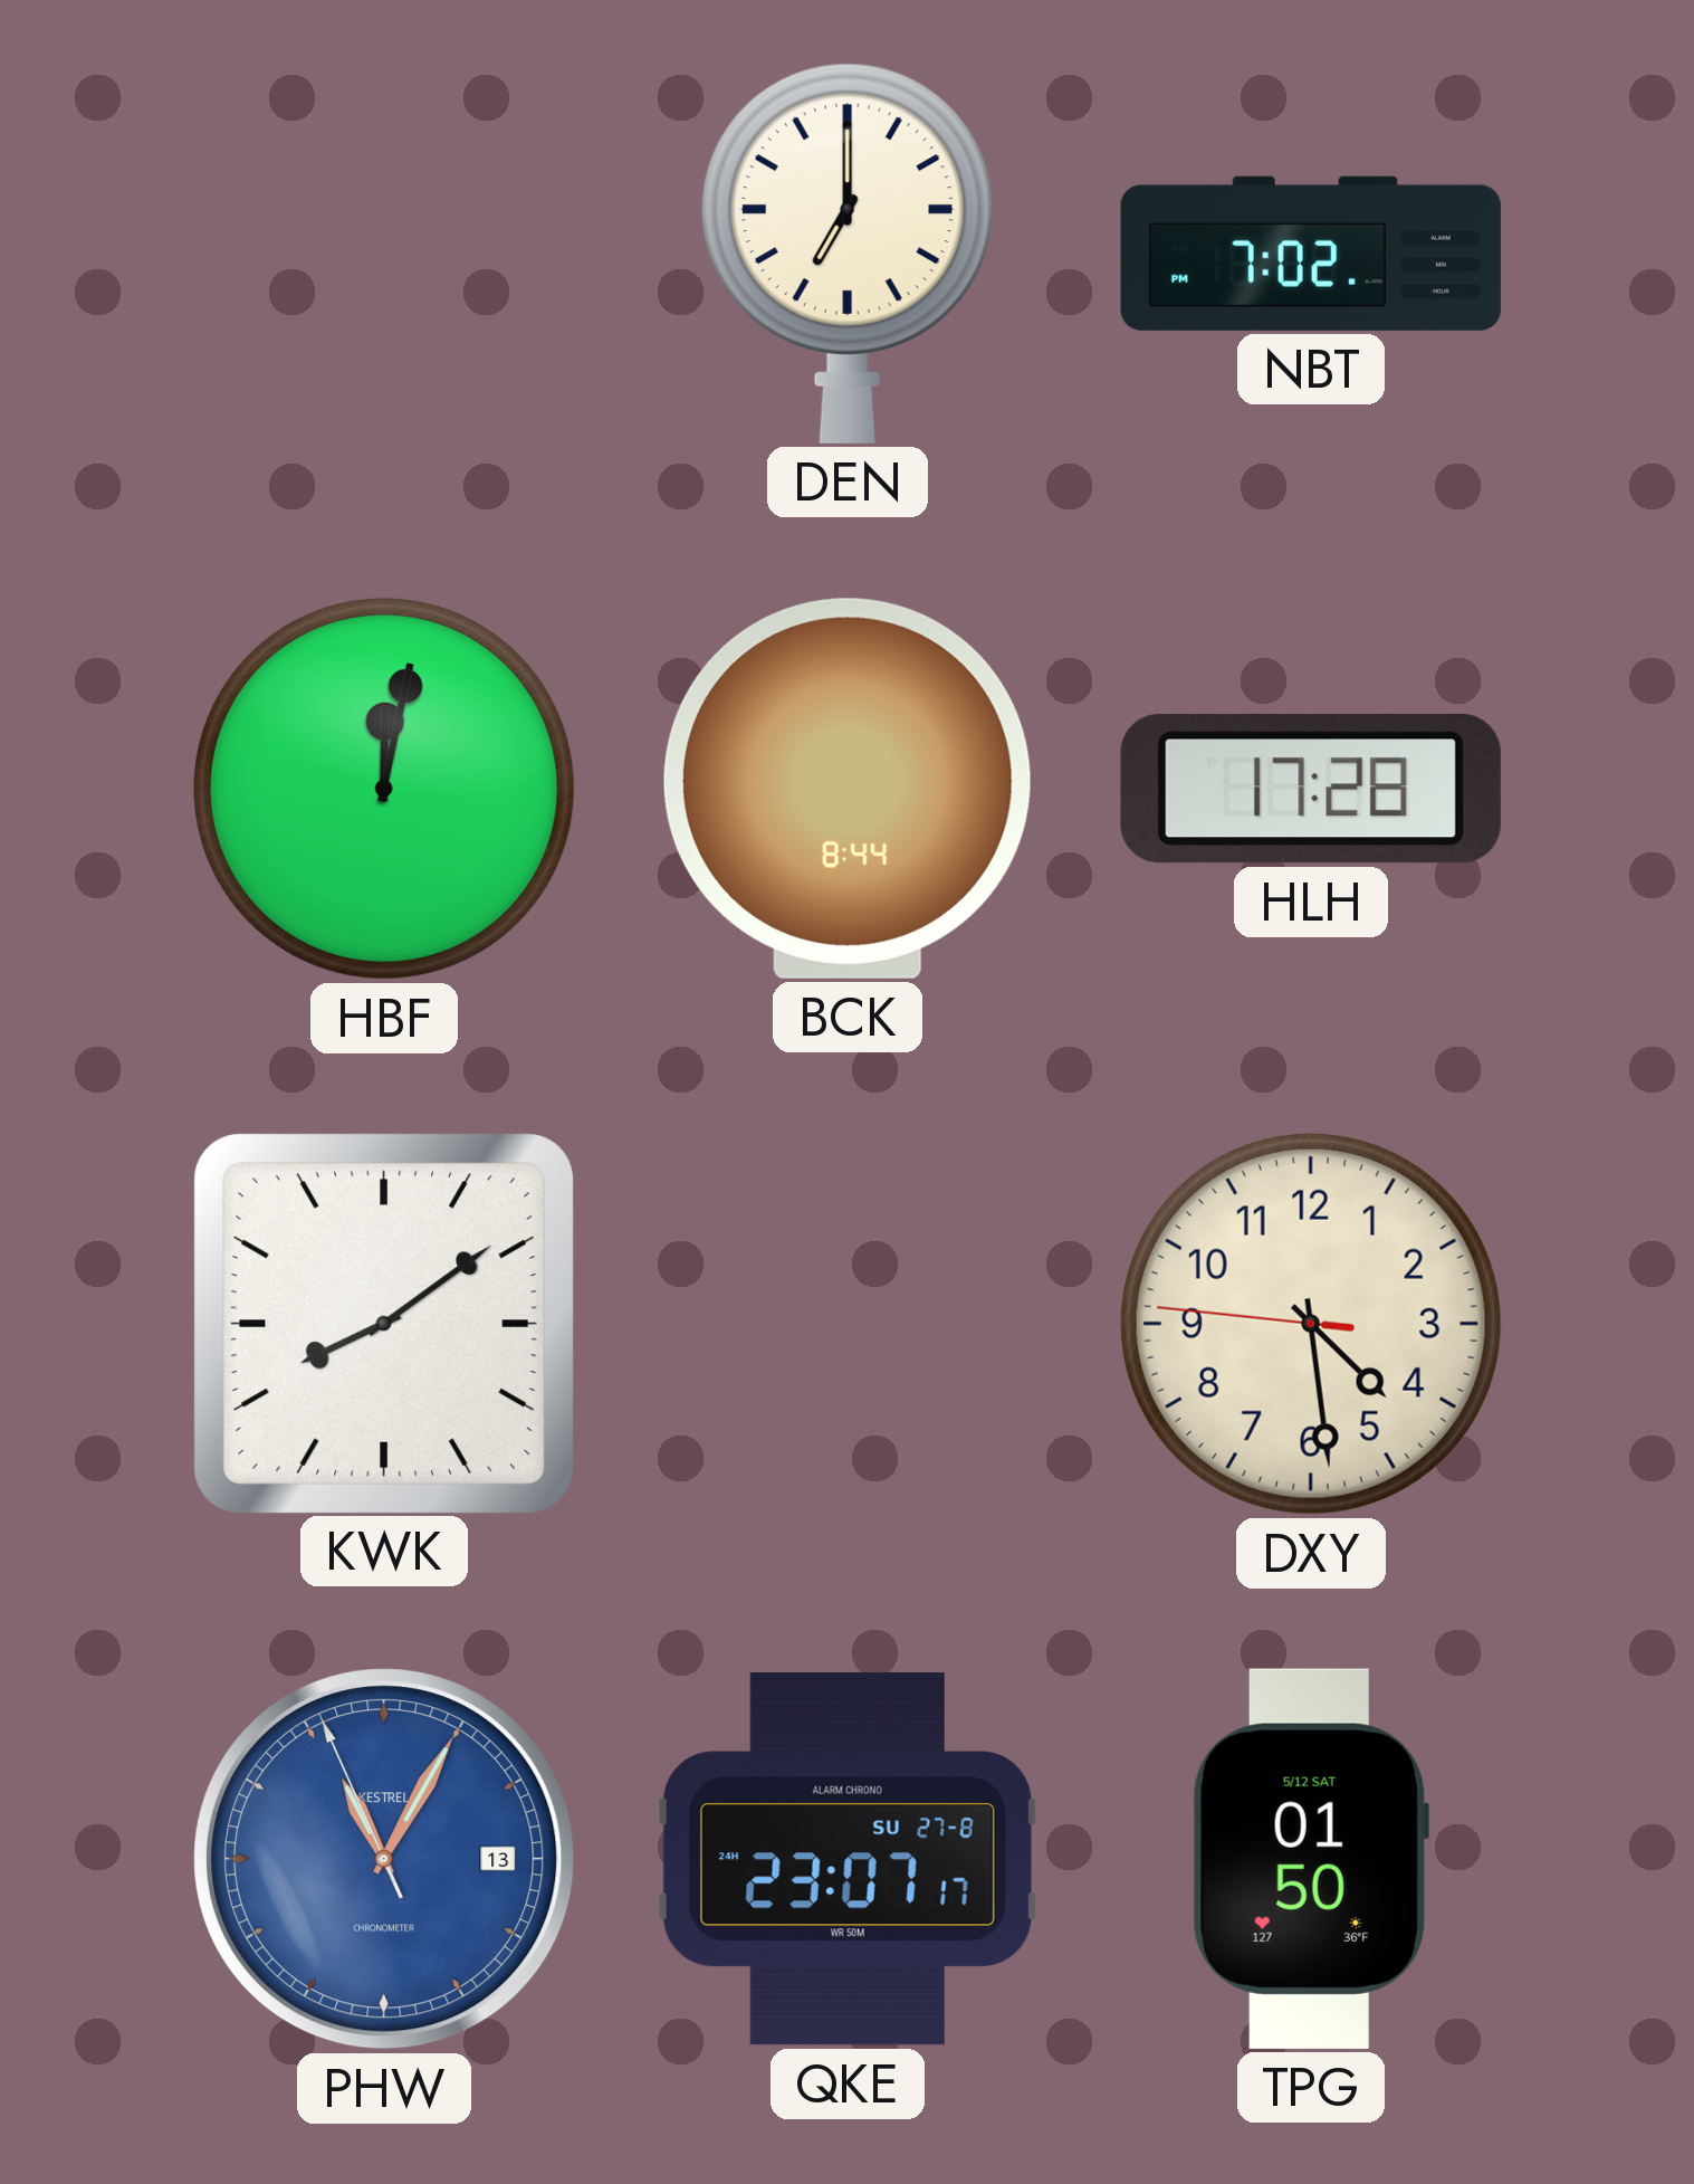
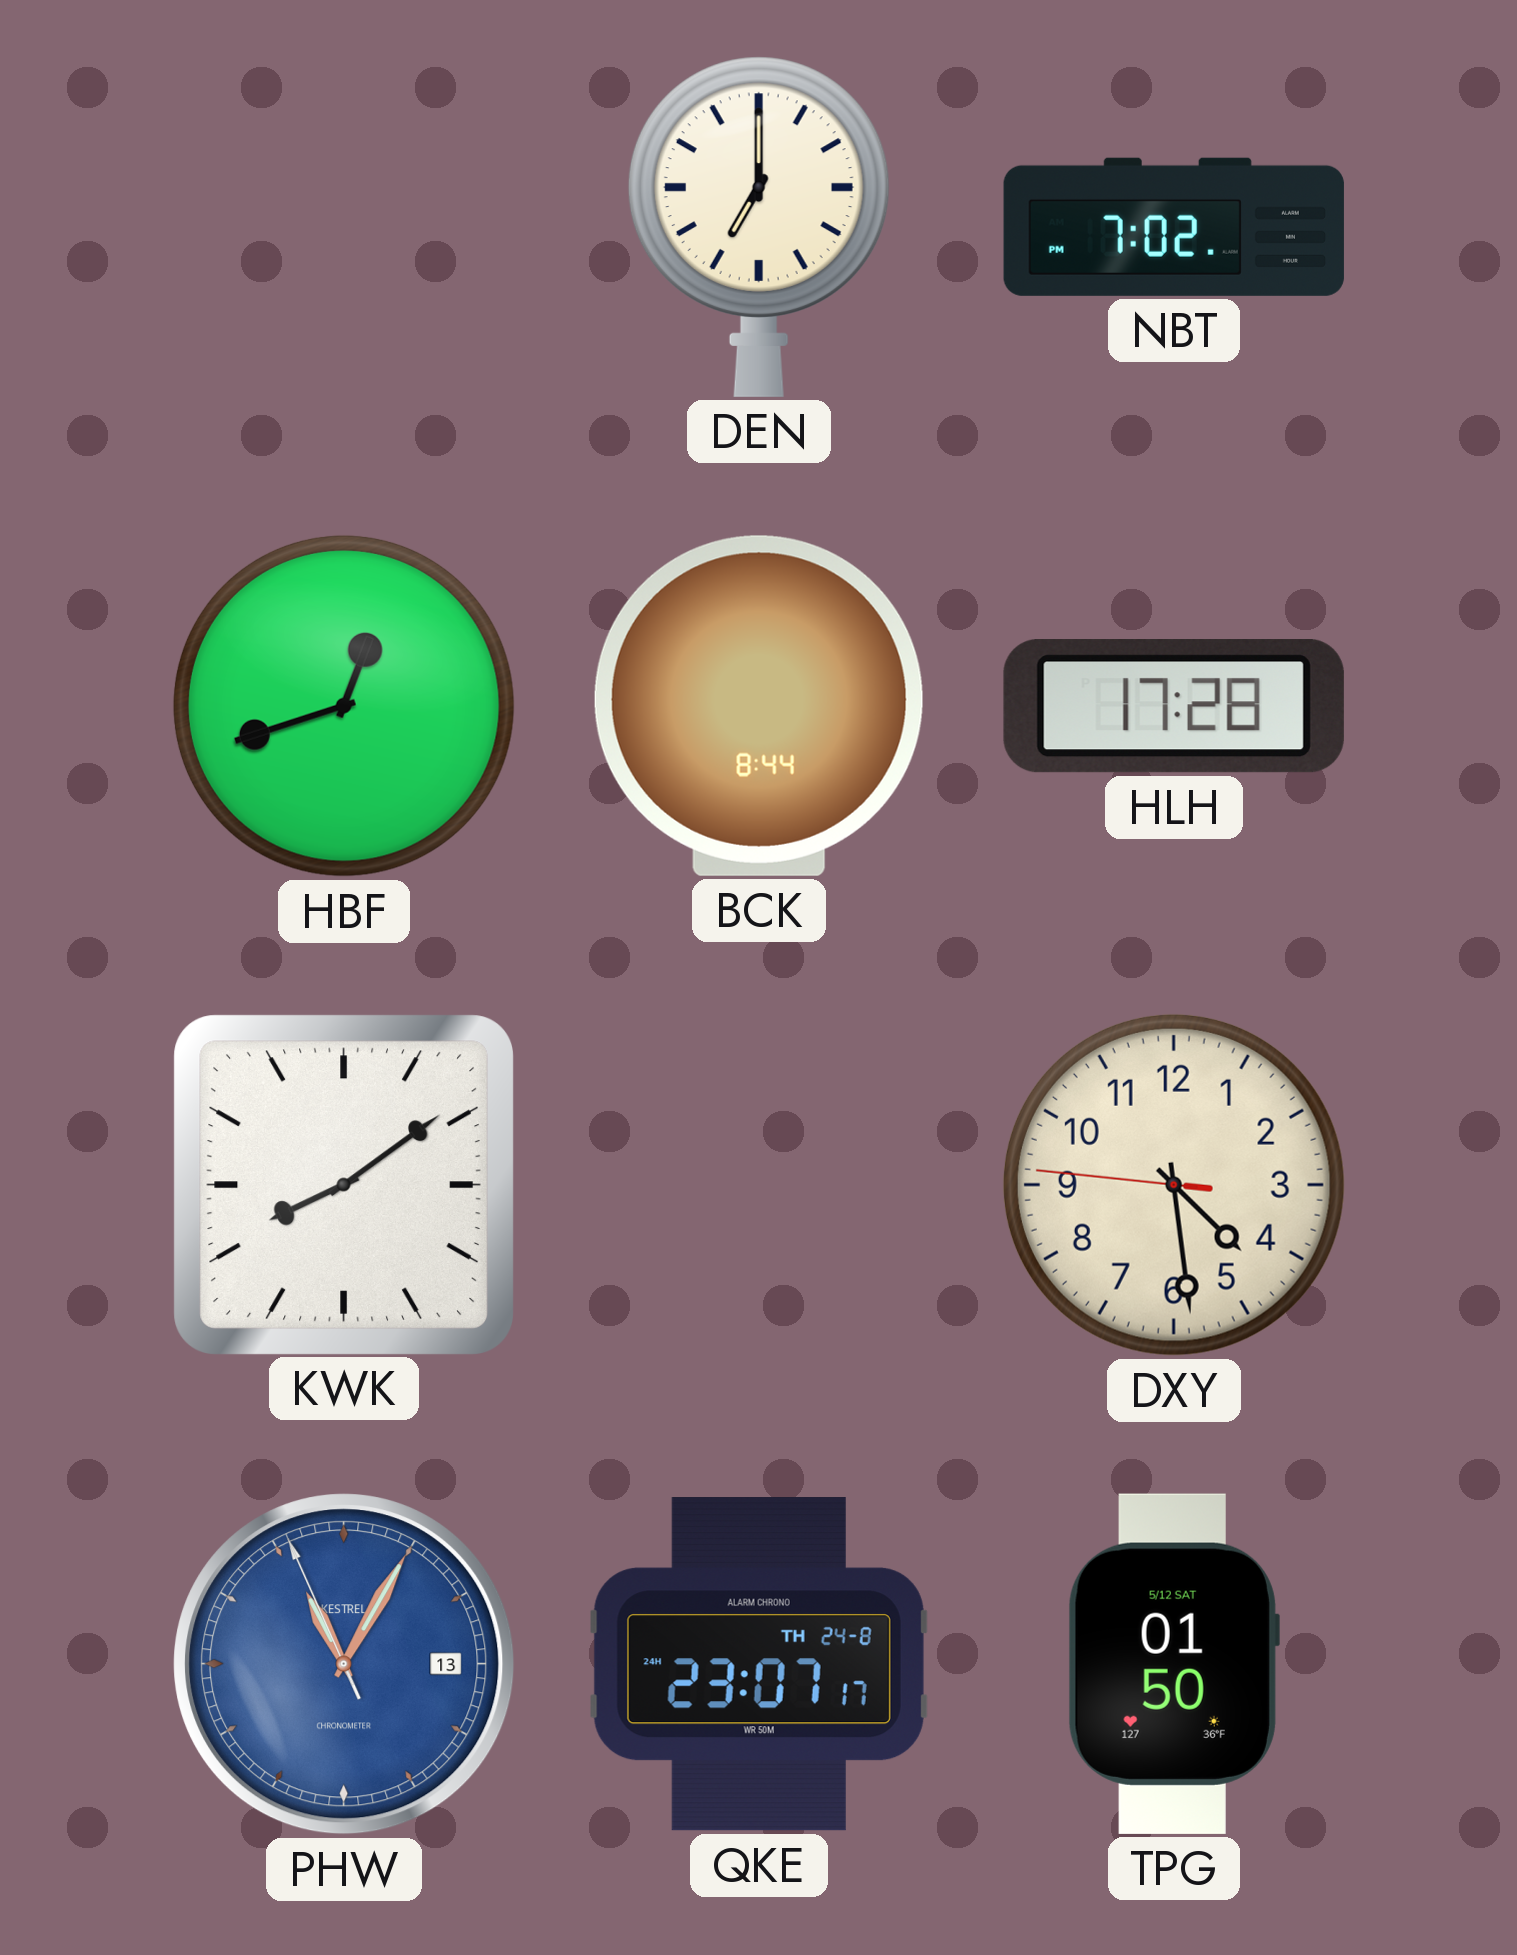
HBF: 12:02 -> 12:42
QKE date: SU 27-8 -> TH 24-8
